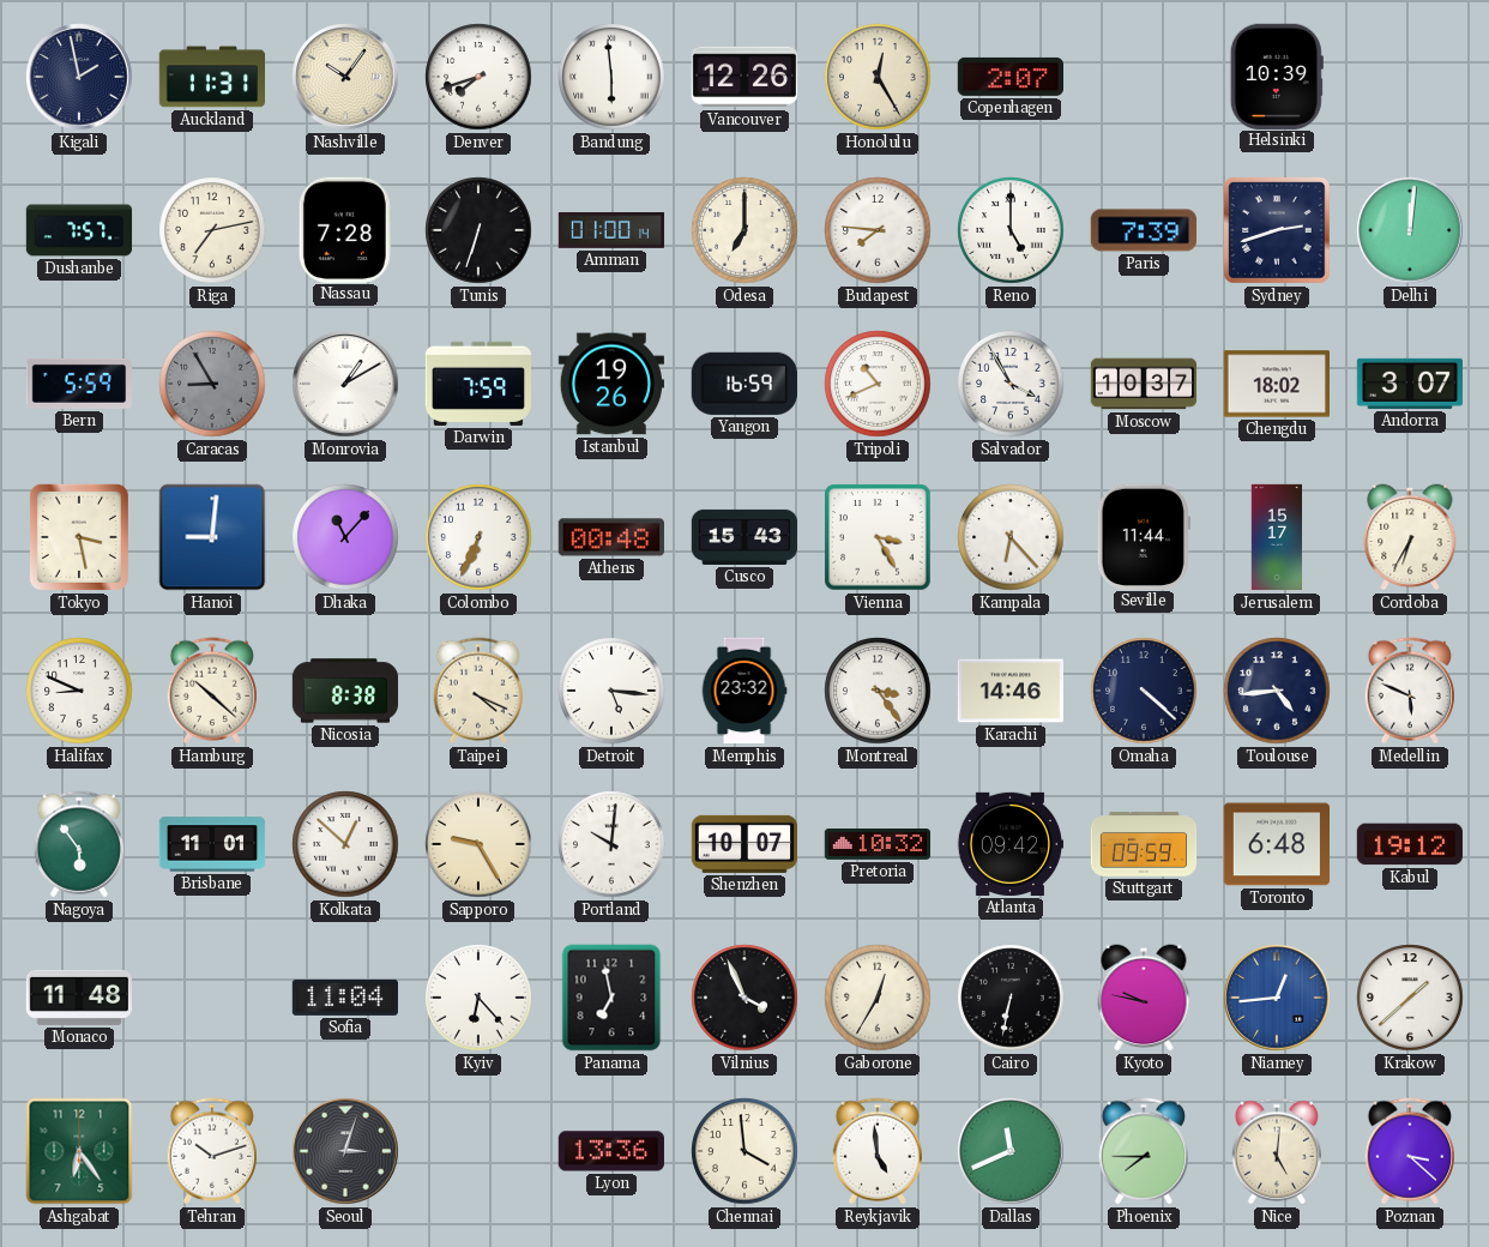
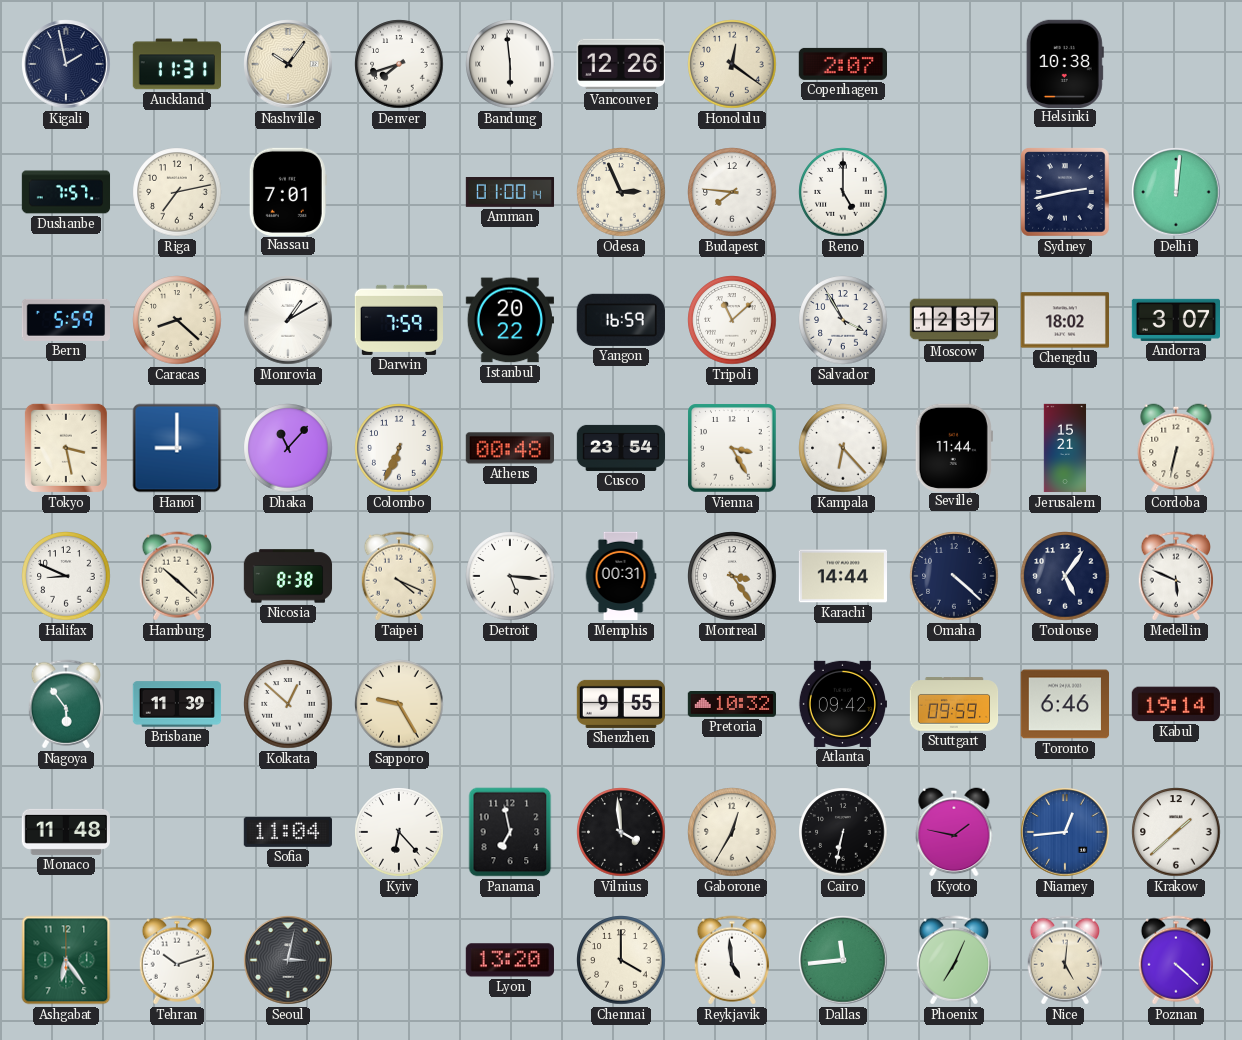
Honolulu: 12:25 -> 12:21
Helsinki: 10:39 -> 10:38
Nassau: 7:28 -> 7:01
Tunis: 6:33 -> none
Odesa: 7:00 -> 2:56
Paris: 7:39 -> none
Sydney: 2:42 -> 2:43
Caracas: 8:55 -> 8:22
Caracas dial: grey -> cream
Istanbul: 19:26 -> 20:22
Tripoli: 10:41 -> 11:08
Moscow: 10:37 -> 12:37
Hanoi: 9:01 -> 9:00
Cusco: 15:43 -> 23:54
Jerusalem: 15:17 -> 15:21
Cordoba: 6:35 -> 6:32
Memphis: 23:32 -> 00:31
Karachi: 14:46 -> 14:44
Toulouse: 4:44 -> 5:06
Brisbane: 11:01 -> 11:39
Portland: 10:01 -> none
Shenzhen: 10:07 -> 9:55
Toronto: 6:48 -> 6:46
Kabul: 19:12 -> 19:14
Vilnius: 3:56 -> 3:59
Kyoto: 9:47 -> 1:47
Seoul: 3:03 -> 3:02
Lyon: 13:36 -> 13:20
Chennai: 3:59 -> 4:00
Dallas: 11:41 -> 11:44
Phoenix: 7:45 -> 7:04
Poznan: 3:22 -> 4:22
